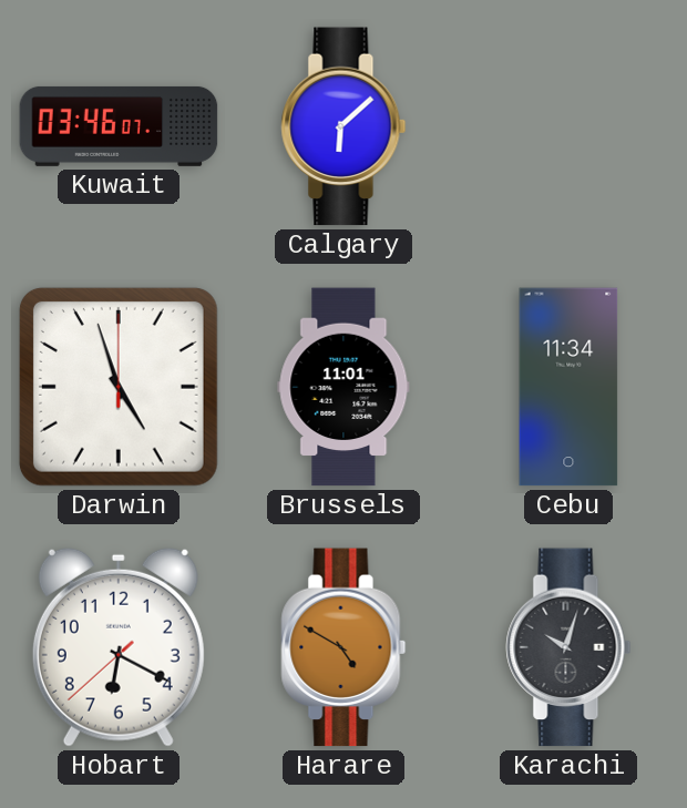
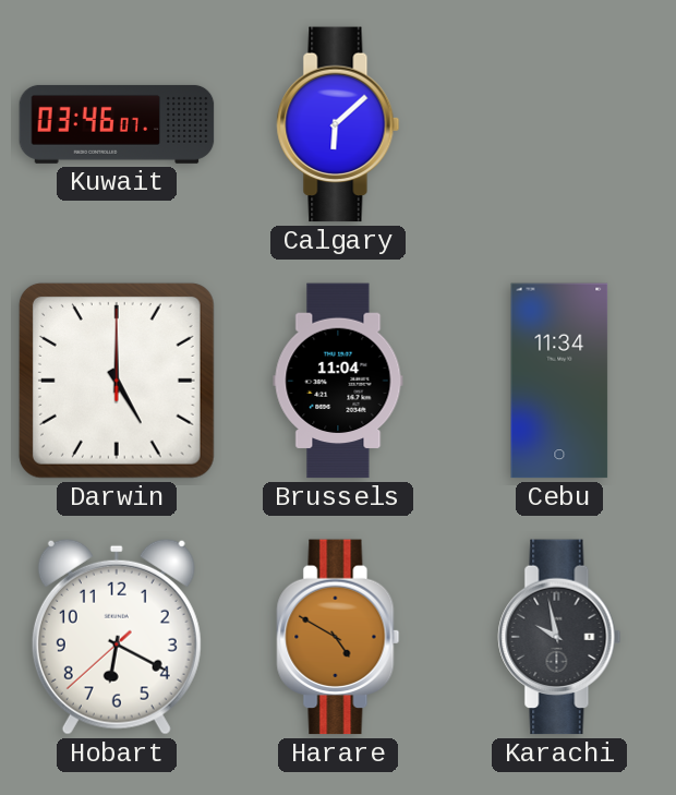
Darwin: 4:57 -> 5:00
Brussels: 11:01 -> 11:04
Karachi: 10:03 -> 9:58
